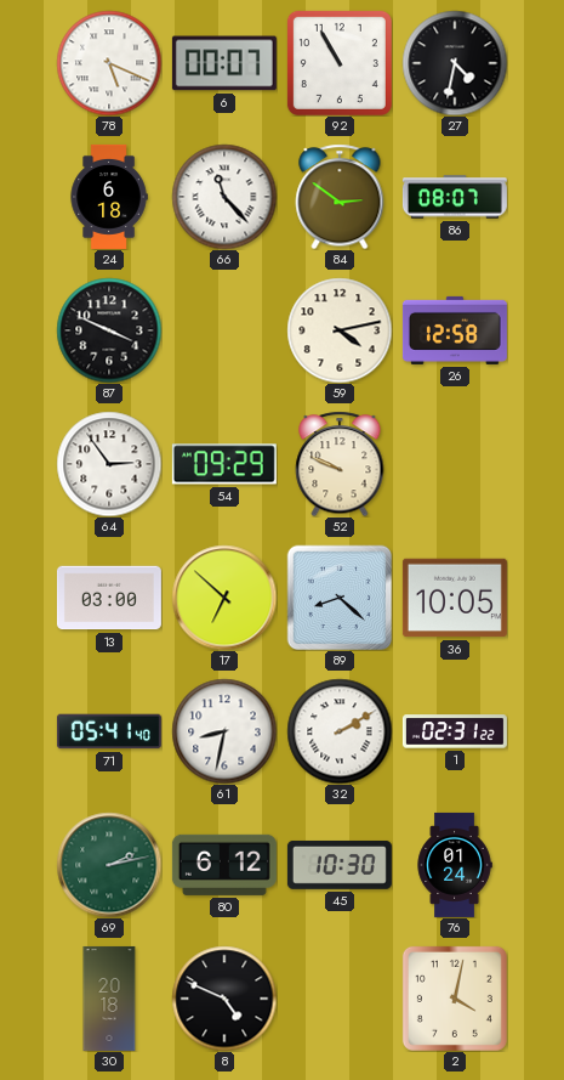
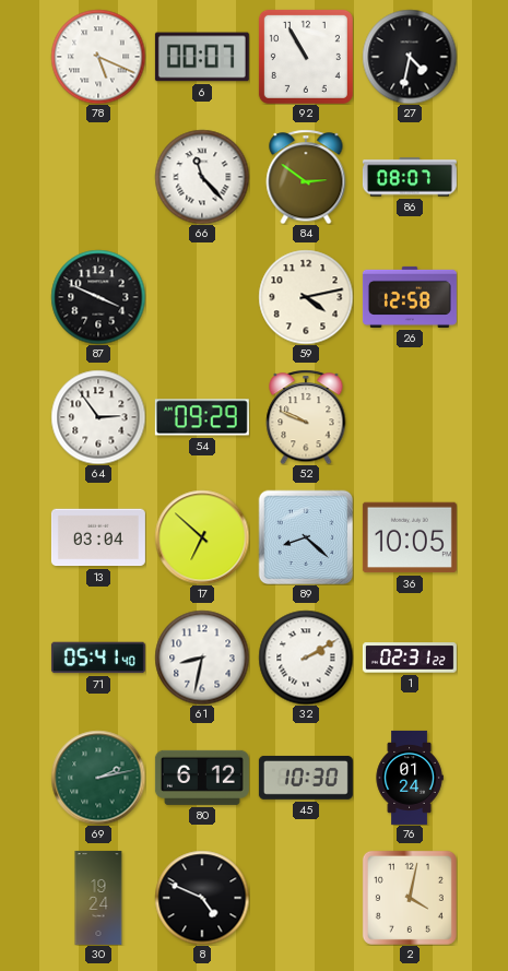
24: 6:18 -> none
13: 03:00 -> 03:04
30: 20:18 -> 19:24
